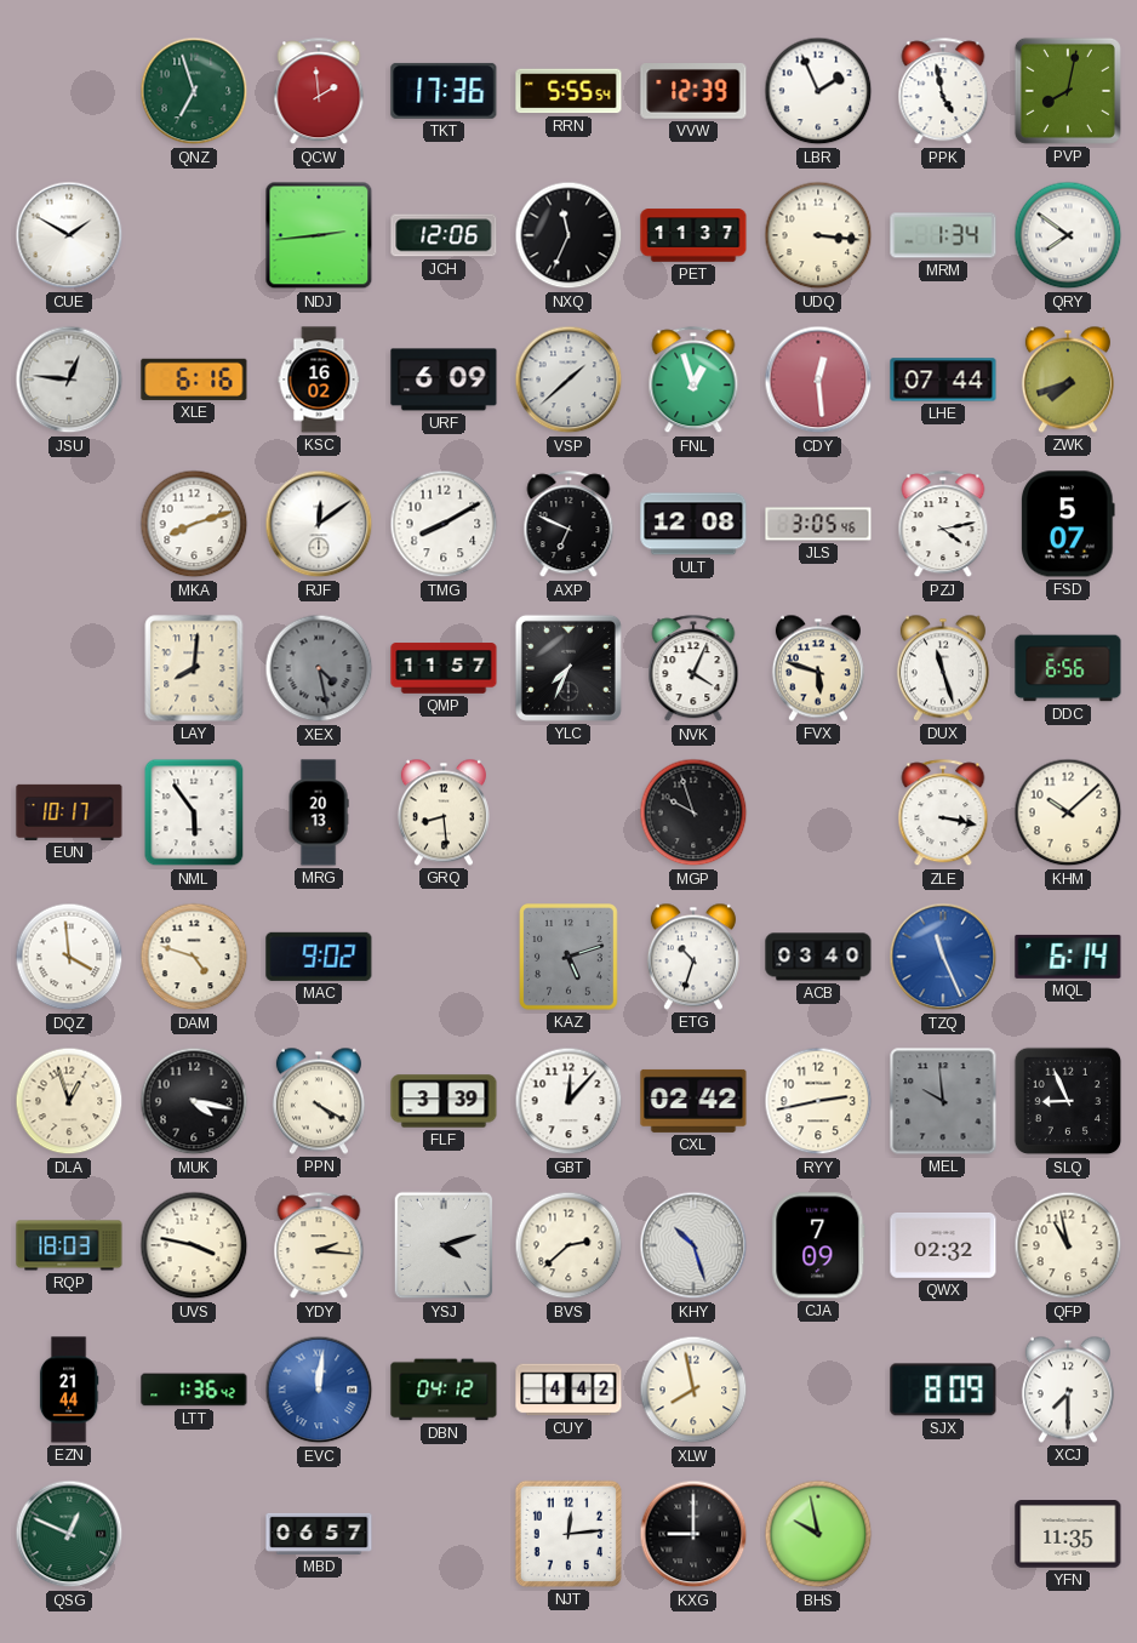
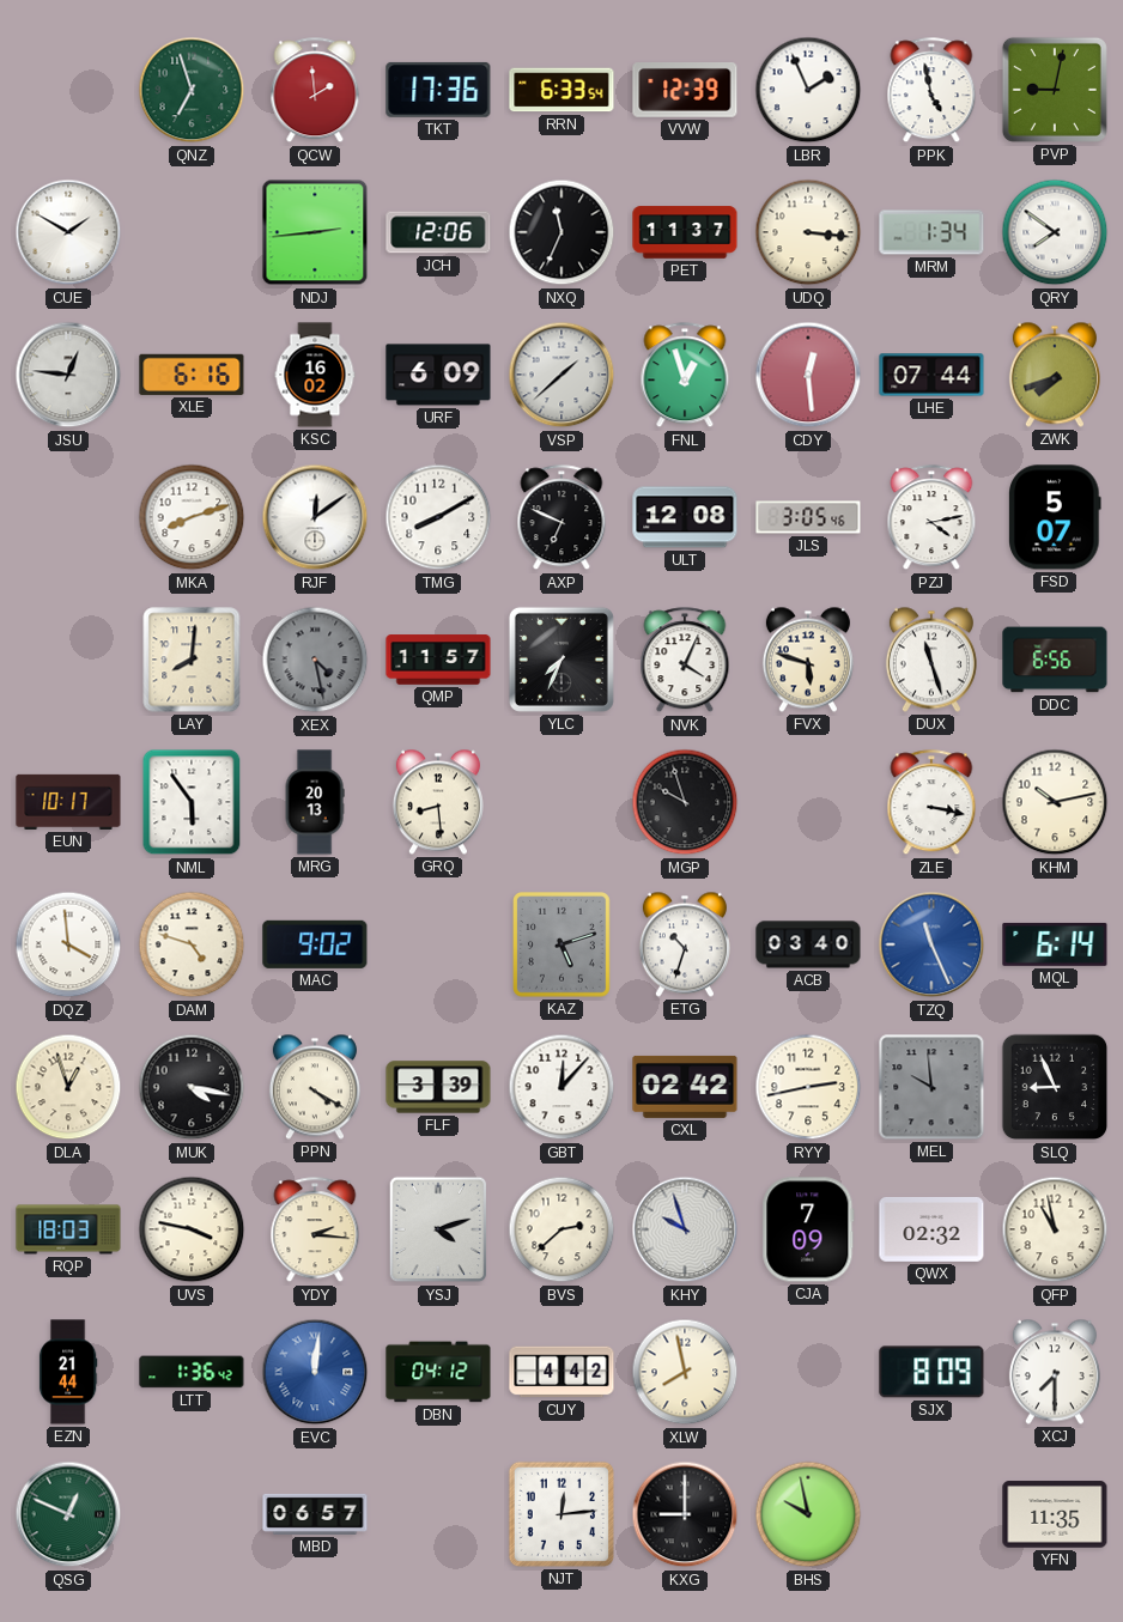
RRN: 5:55 -> 6:33
PVP: 8:02 -> 9:02
KHM: 10:08 -> 10:13
KHY: 10:27 -> 9:57
